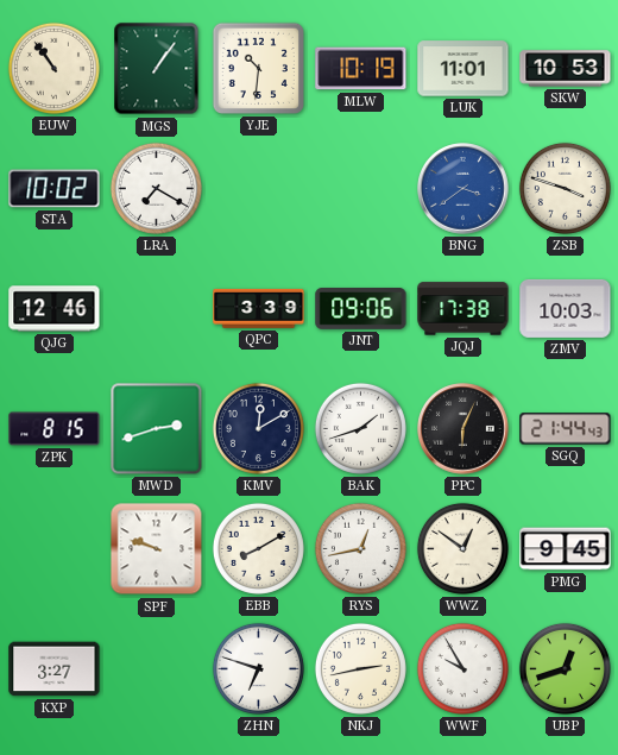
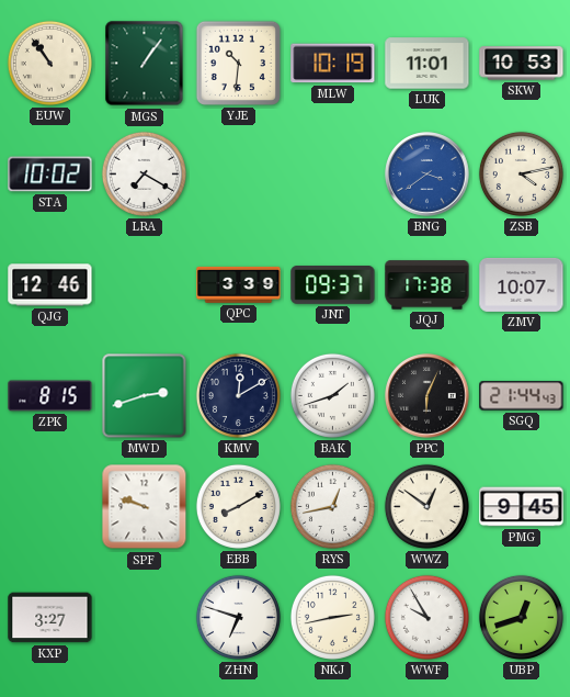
ZSB: 3:48 -> 4:13
JNT: 09:06 -> 09:37
ZMV: 10:03 -> 10:07
